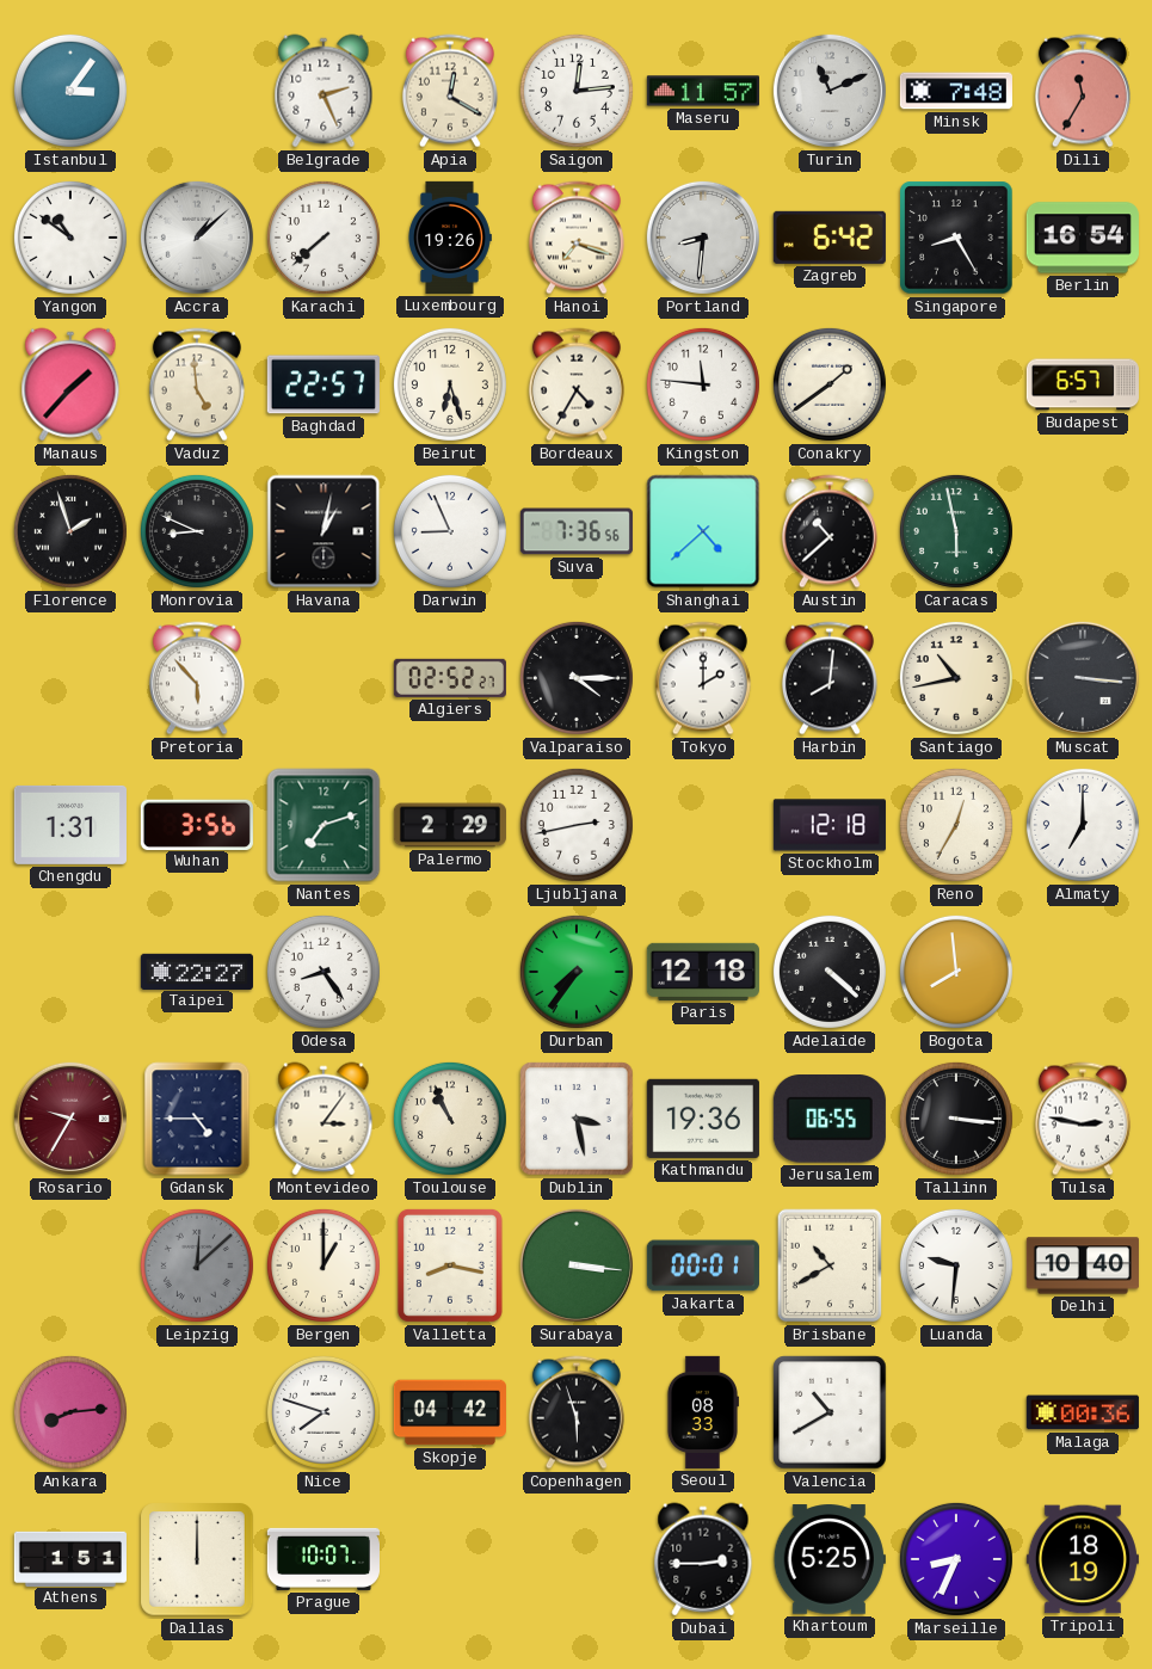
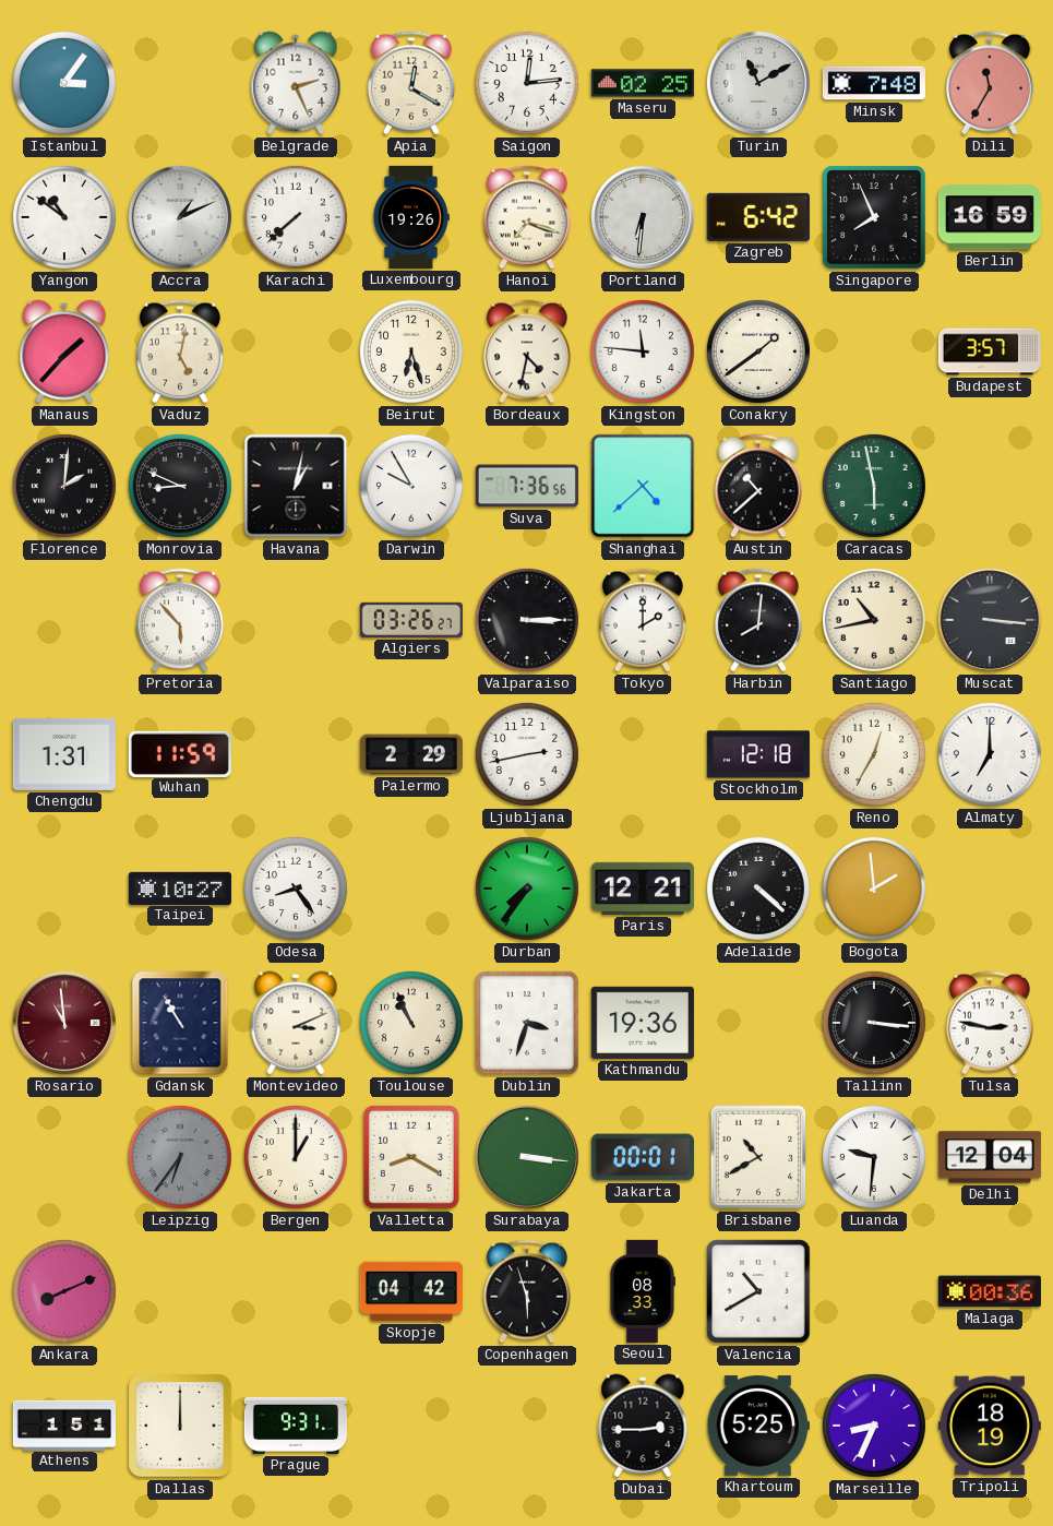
Maseru: 11:57 -> 02:25
Turin: 11:11 -> 11:10
Accra: 1:08 -> 1:11
Portland: 8:31 -> 6:31
Singapore: 8:25 -> 7:56
Berlin: 16:54 -> 16:59
Vaduz: 4:59 -> 5:02
Baghdad: 22:57 -> none
Bordeaux: 4:35 -> 4:32
Budapest: 6:57 -> 3:57
Florence: 1:57 -> 2:01
Darwin: 8:56 -> 9:55
Algiers: 02:52 -> 03:26
Valparaiso: 4:15 -> 3:15
Wuhan: 3:56 -> 11:59
Nantes: 7:12 -> none
Taipei: 22:27 -> 10:27
Paris: 12:18 -> 12:21
Bogota: 7:59 -> 1:59
Rosario: 9:35 -> 10:59
Gdansk: 4:45 -> 10:55
Montevideo: 3:06 -> 3:11
Dublin: 3:28 -> 3:33
Jerusalem: 06:55 -> none
Leipzig: 12:08 -> 6:36
Valletta: 8:17 -> 8:20
Delhi: 10:40 -> 12:04
Ankara: 8:14 -> 8:11
Nice: 7:48 -> none
Prague: 10:07 -> 9:31
